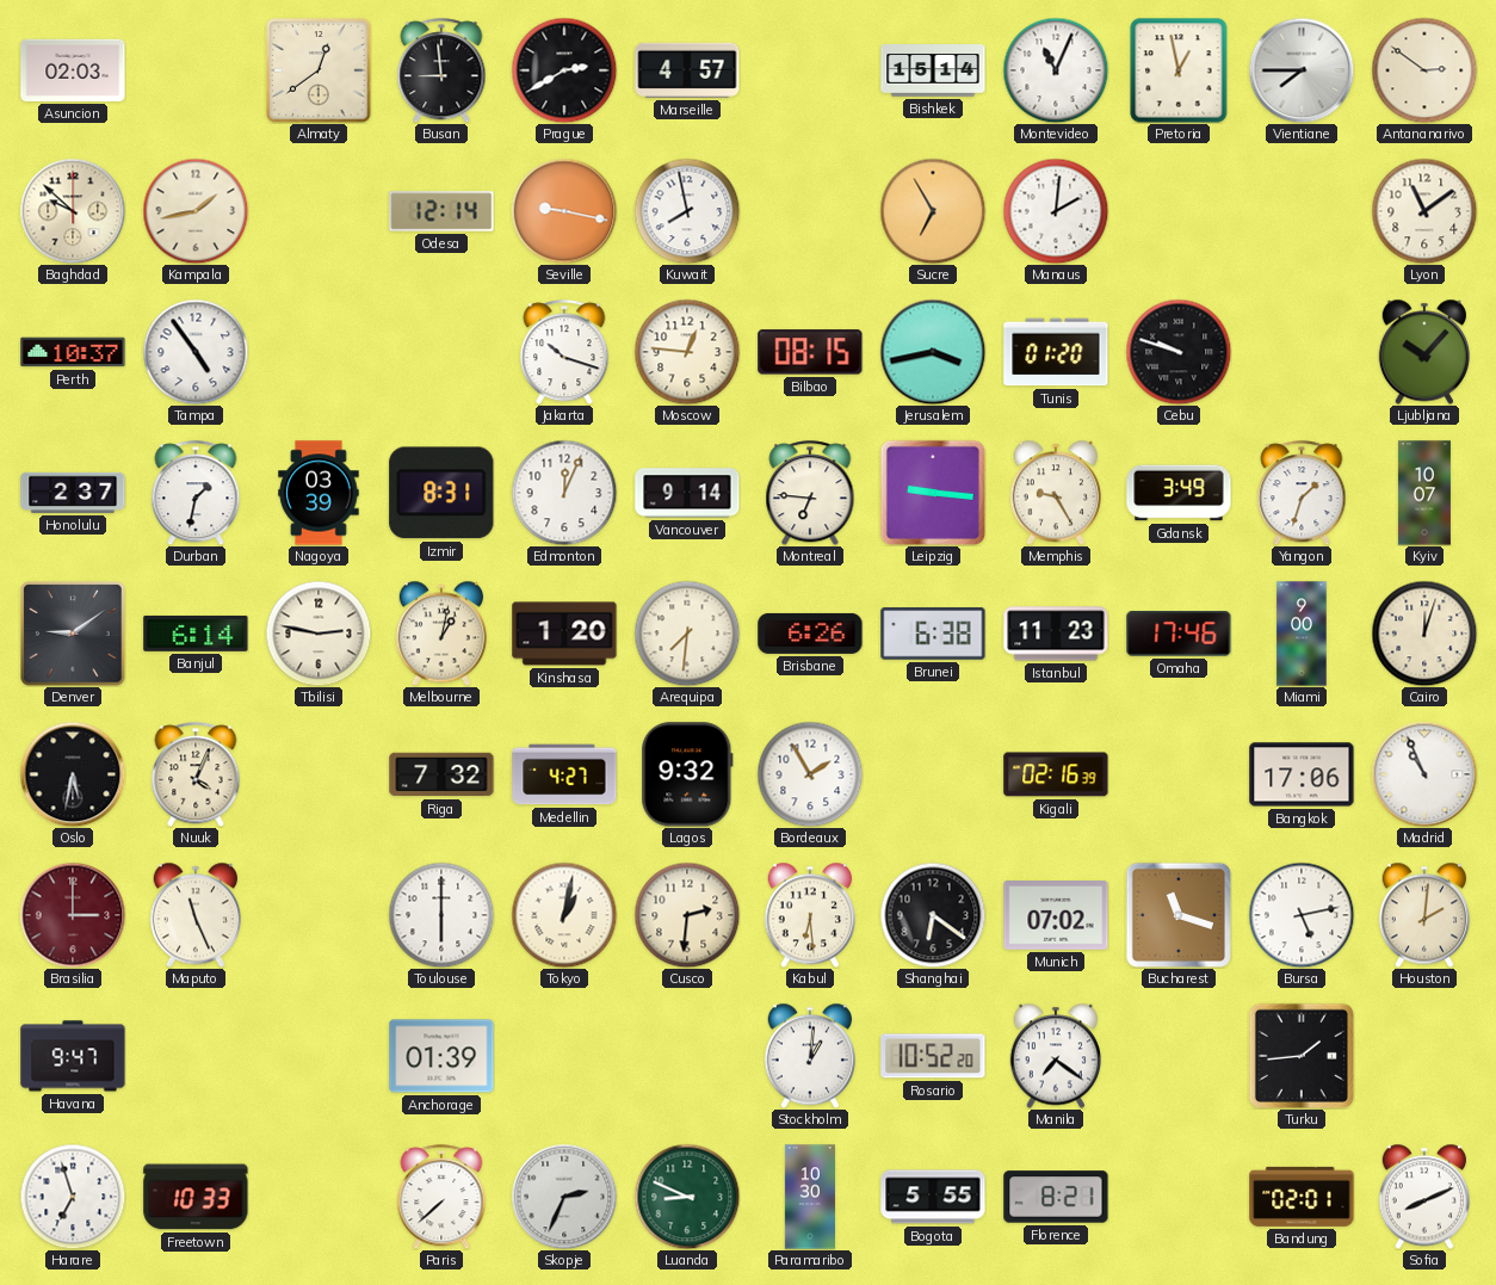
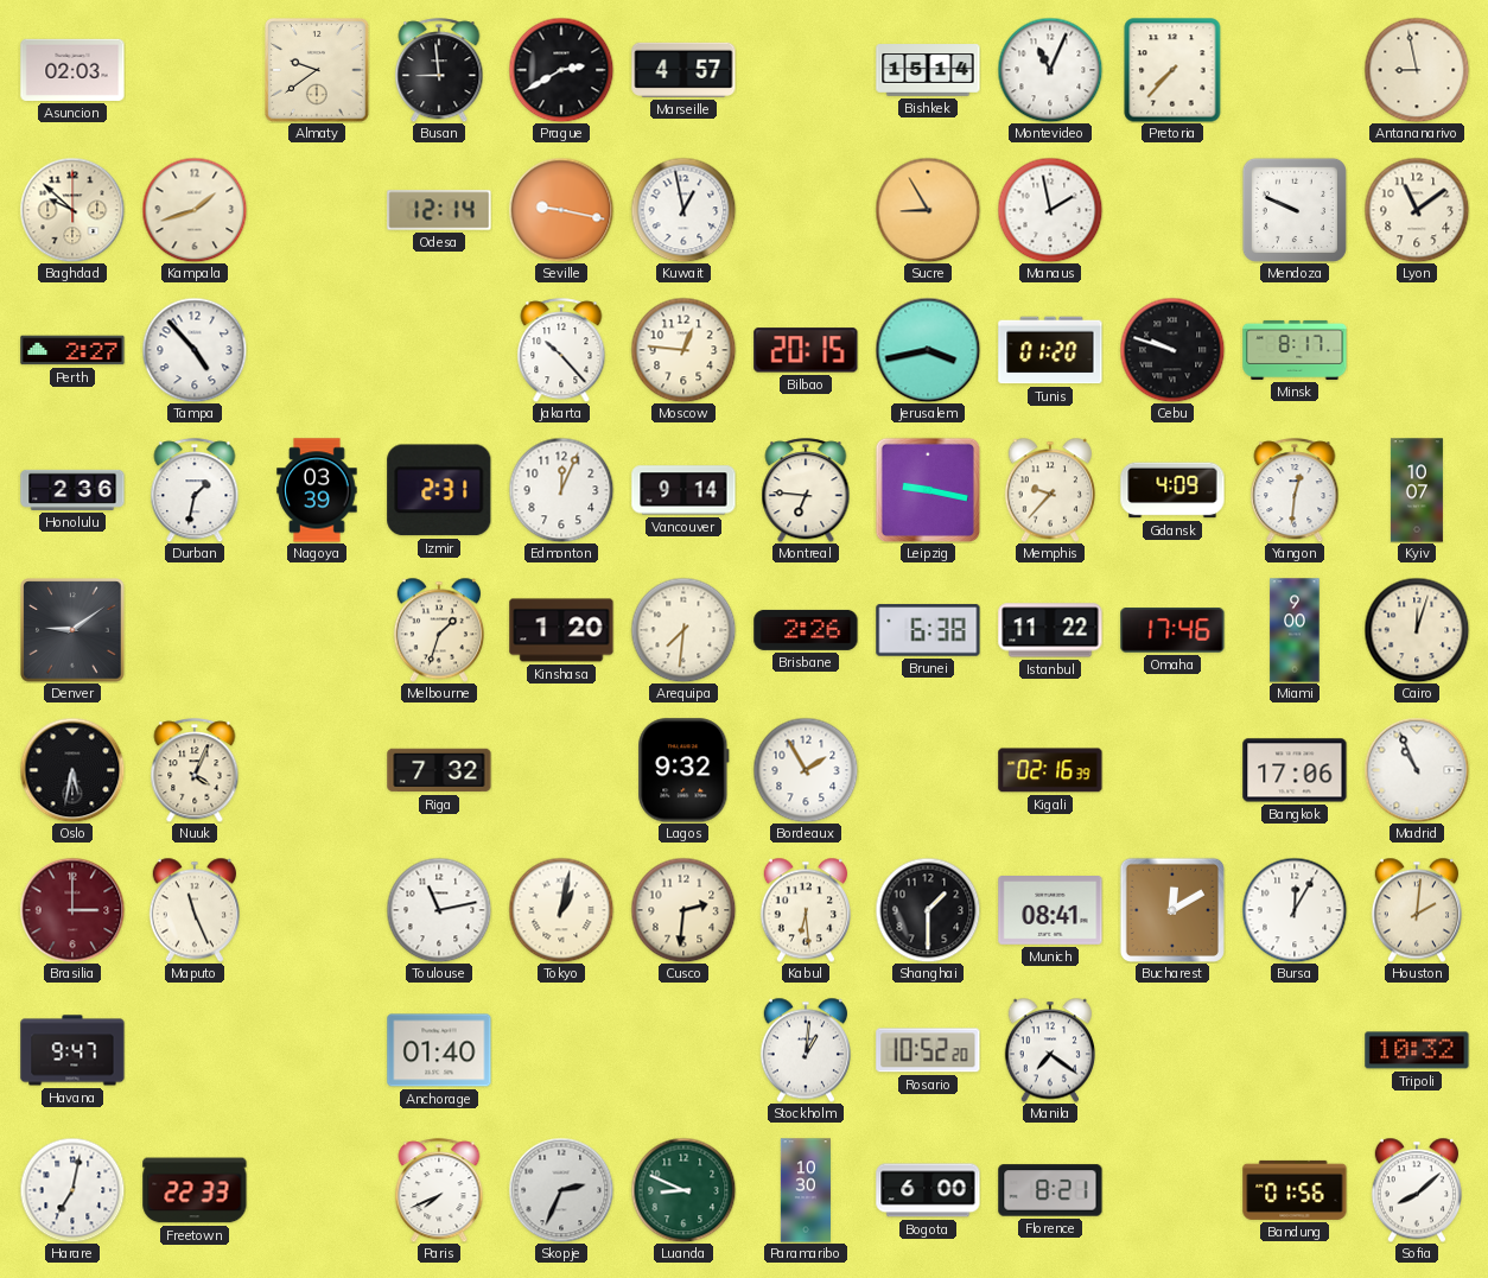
Almaty: 12:39 -> 9:39
Pretoria: 12:58 -> 7:37
Vientiane: 7:45 -> none
Antananarivo: 2:51 -> 8:58
Kampala: 1:43 -> 1:42
Kuwait: 7:58 -> 12:58
Sucre: 6:55 -> 8:55
Manaus: 2:01 -> 1:58
Mendoza: none -> 9:49
Perth: 10:37 -> 2:27
Tampa: 4:54 -> 4:53
Jakarta: 10:18 -> 10:23
Bilbao: 08:15 -> 20:15
Minsk: none -> 8:17
Ljubljana: 10:07 -> none
Honolulu: 2:37 -> 2:36
Izmir: 8:31 -> 2:31
Leipzig: 9:16 -> 9:17
Memphis: 9:25 -> 9:37
Gdansk: 3:49 -> 4:09
Yangon: 1:33 -> 12:31
Banjul: 6:14 -> none
Tbilisi: 2:47 -> none
Melbourne: 1:02 -> 1:33
Brisbane: 6:26 -> 2:26
Istanbul: 11:23 -> 11:22
Medellin: 4:27 -> none
Toulouse: 6:00 -> 11:13
Shanghai: 6:21 -> 1:30
Munich: 07:02 -> 08:41
Bucharest: 11:18 -> 12:10
Bursa: 5:13 -> 12:05
Anchorage: 01:39 -> 01:40
Turku: 1:44 -> none
Tripoli: none -> 10:32
Harare: 6:57 -> 7:02
Freetown: 10:33 -> 22:33
Paris: 7:38 -> 7:41
Bogota: 5:55 -> 6:00
Bandung: 02:01 -> 01:56
Sofia: 8:11 -> 8:08
